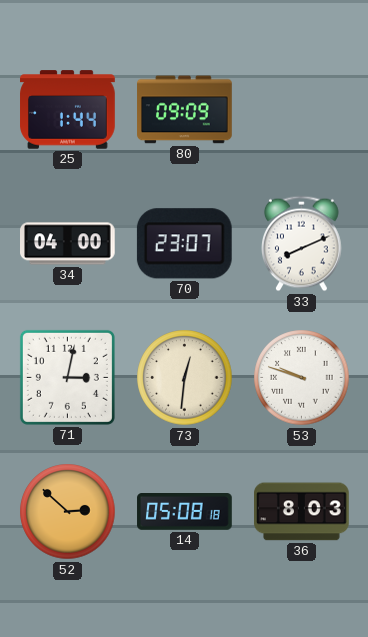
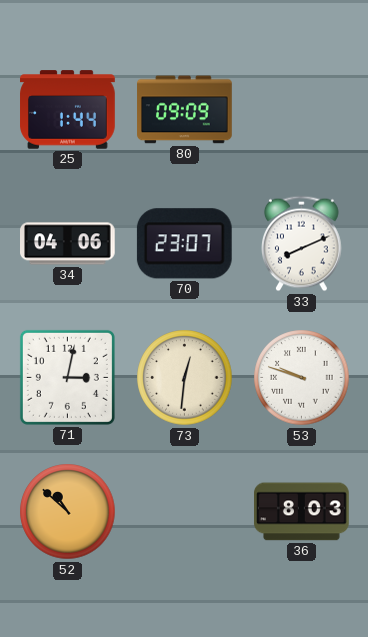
34: 04:00 -> 04:06
52: 2:52 -> 10:52
14: 05:08 -> none
